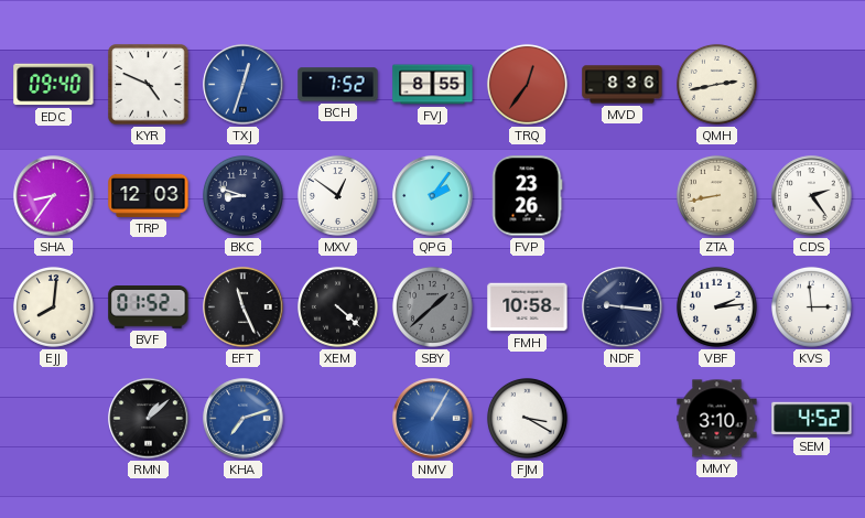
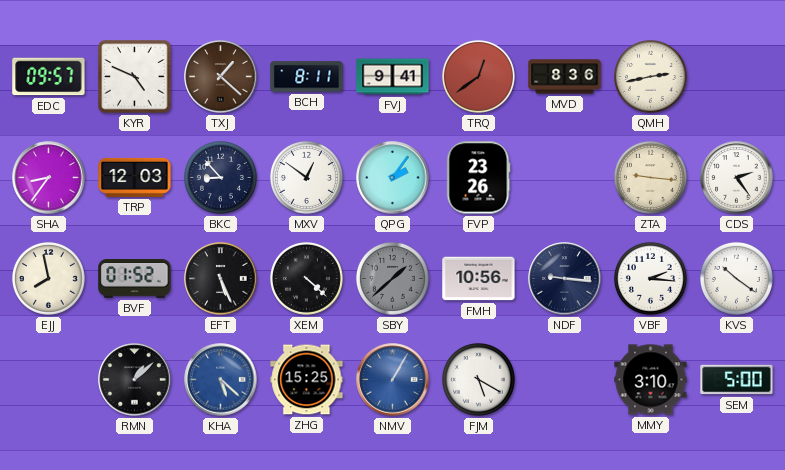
EDC: 09:40 -> 09:57
TXJ: 12:33 -> 1:22
TXJ dial: blue -> brown
BCH: 7:52 -> 8:11
FVJ: 8:55 -> 9:41
TRQ: 12:36 -> 12:39
BKC: 8:48 -> 8:53
ZTA: 8:43 -> 9:16
EJJ: 8:01 -> 7:58
EFT: 11:26 -> 5:26
FMH: 10:58 -> 10:56
VBF: 2:14 -> 2:16
KVS: 2:59 -> 10:21
KHA: 7:12 -> 5:22
ZHG: none -> 15:25
FJM: 3:20 -> 5:20
SEM: 4:52 -> 5:00
